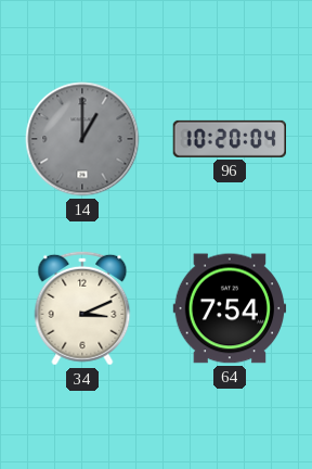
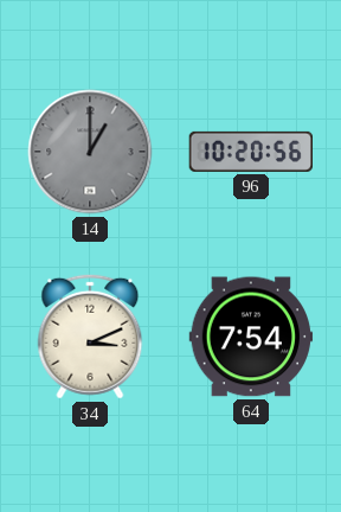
96: 10:20:04 -> 10:20:56
